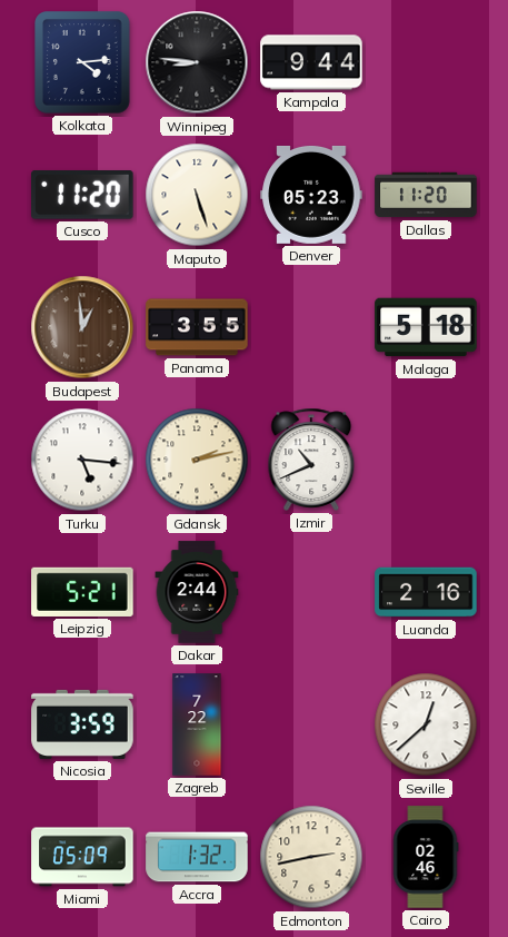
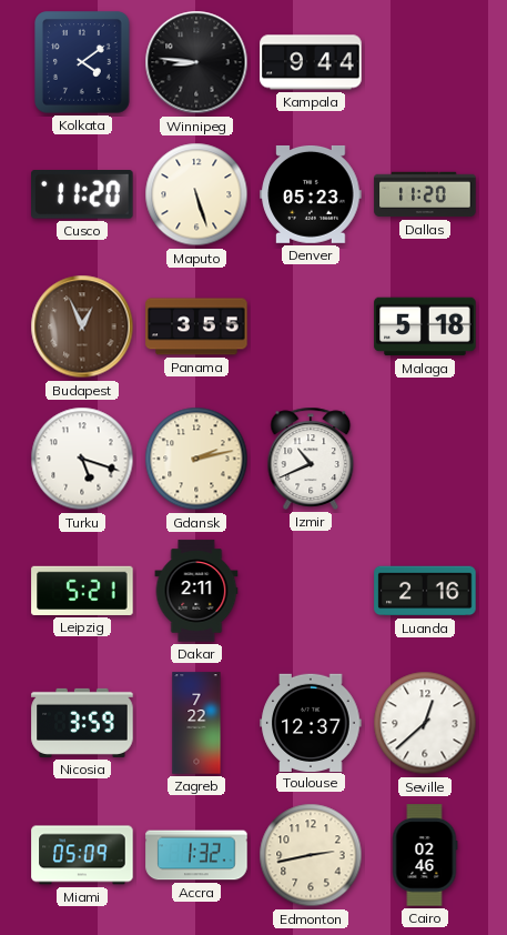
Kolkata: 4:14 -> 4:09
Budapest: 12:59 -> 12:56
Turku: 5:16 -> 5:18
Dakar: 2:44 -> 2:11
Toulouse: none -> 12:37
